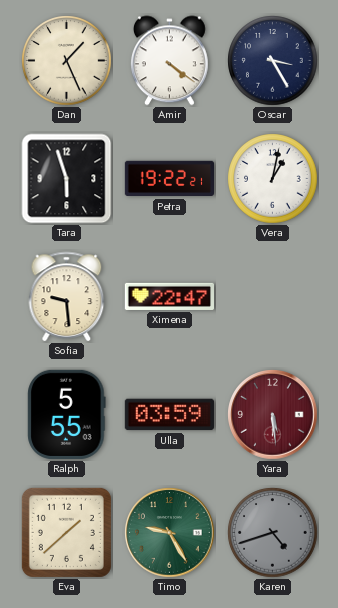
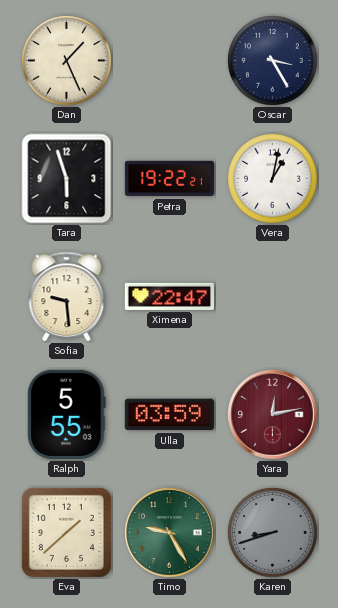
Amir: 4:21 -> none
Yara: 5:29 -> 12:13
Karen: 4:42 -> 8:42
